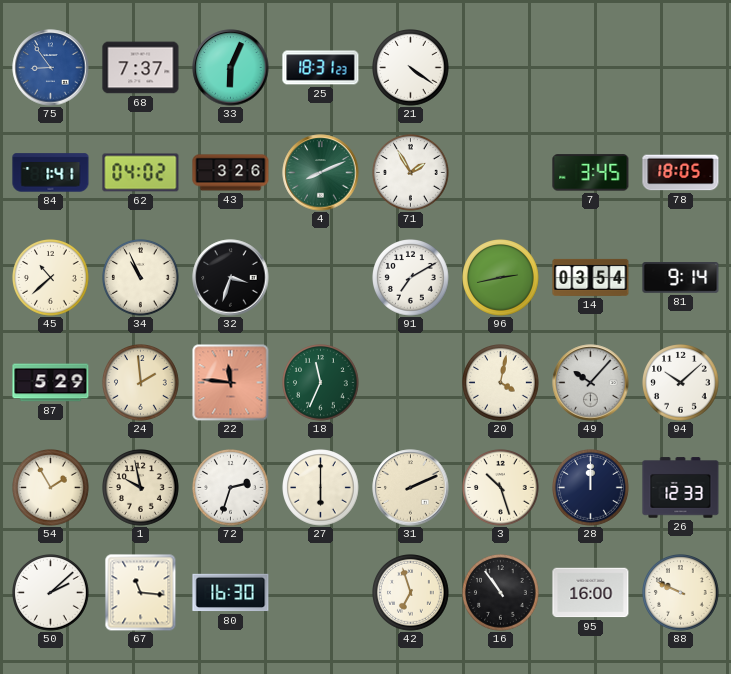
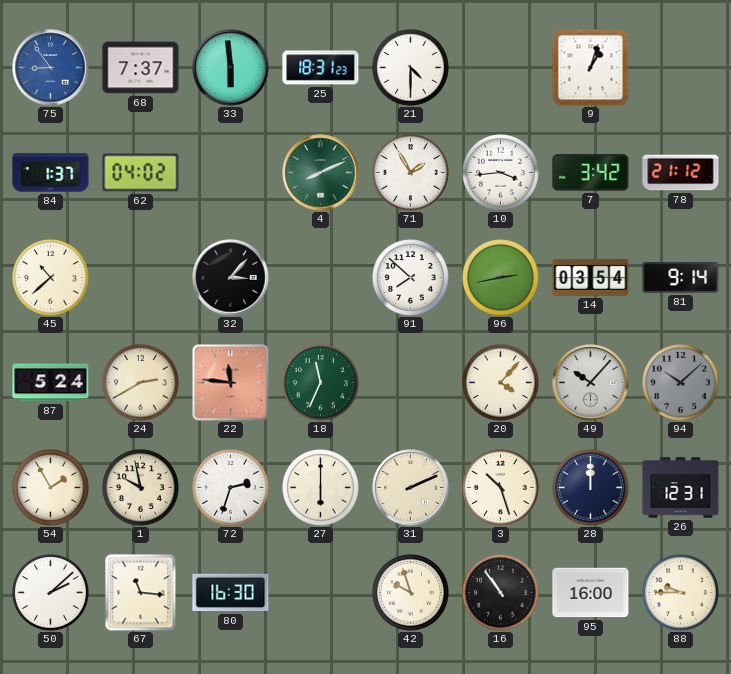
33: 6:04 -> 5:59
21: 4:21 -> 4:30
9: none -> 1:03
84: 1:41 -> 1:37
43: 3:26 -> none
10: none -> 3:44
7: 3:45 -> 3:42
78: 18:05 -> 21:12
34: 10:56 -> none
32: 3:33 -> 3:07
91: 7:10 -> 7:52
87: 5:29 -> 5:24
24: 1:59 -> 2:40
20: 4:02 -> 4:07
94 dial: white -> grey
26: 12:33 -> 12:31
42: 6:57 -> 9:57
88: 9:49 -> 9:45
